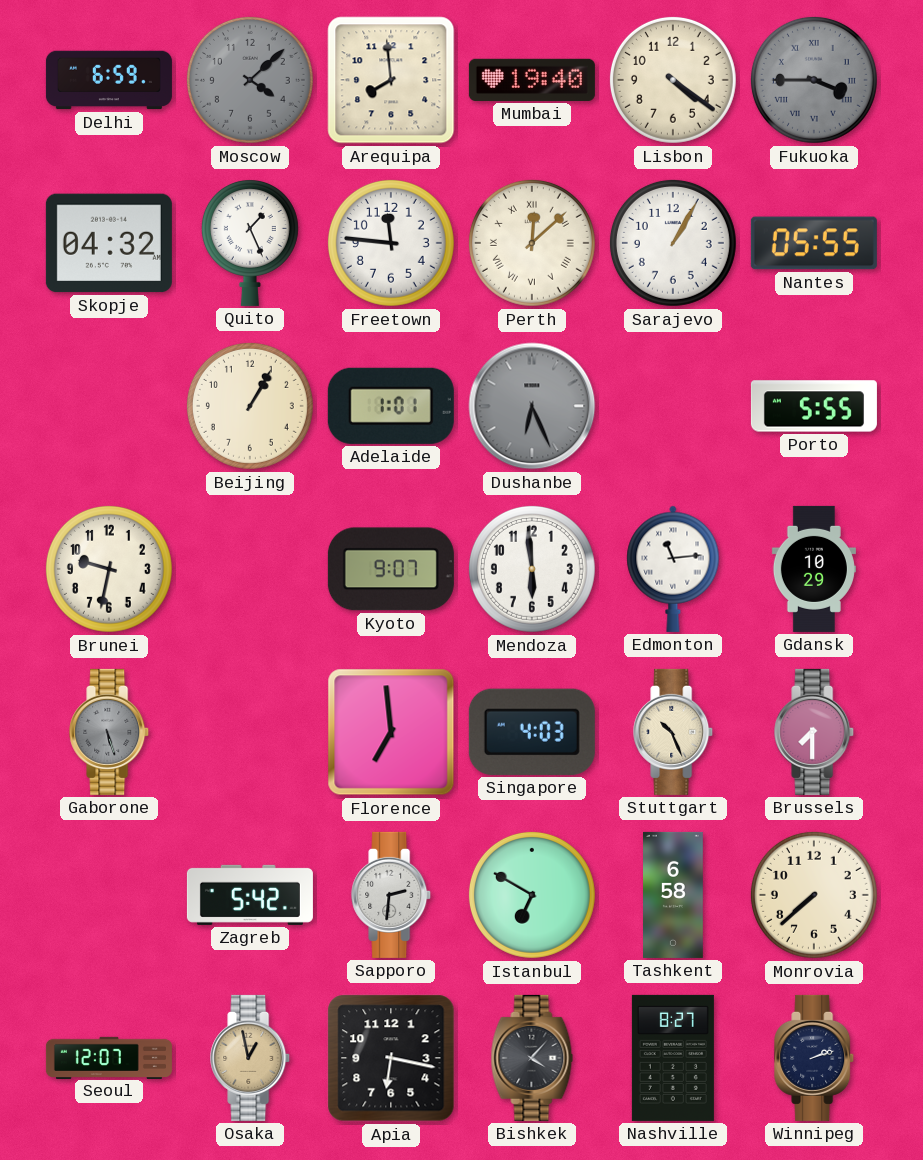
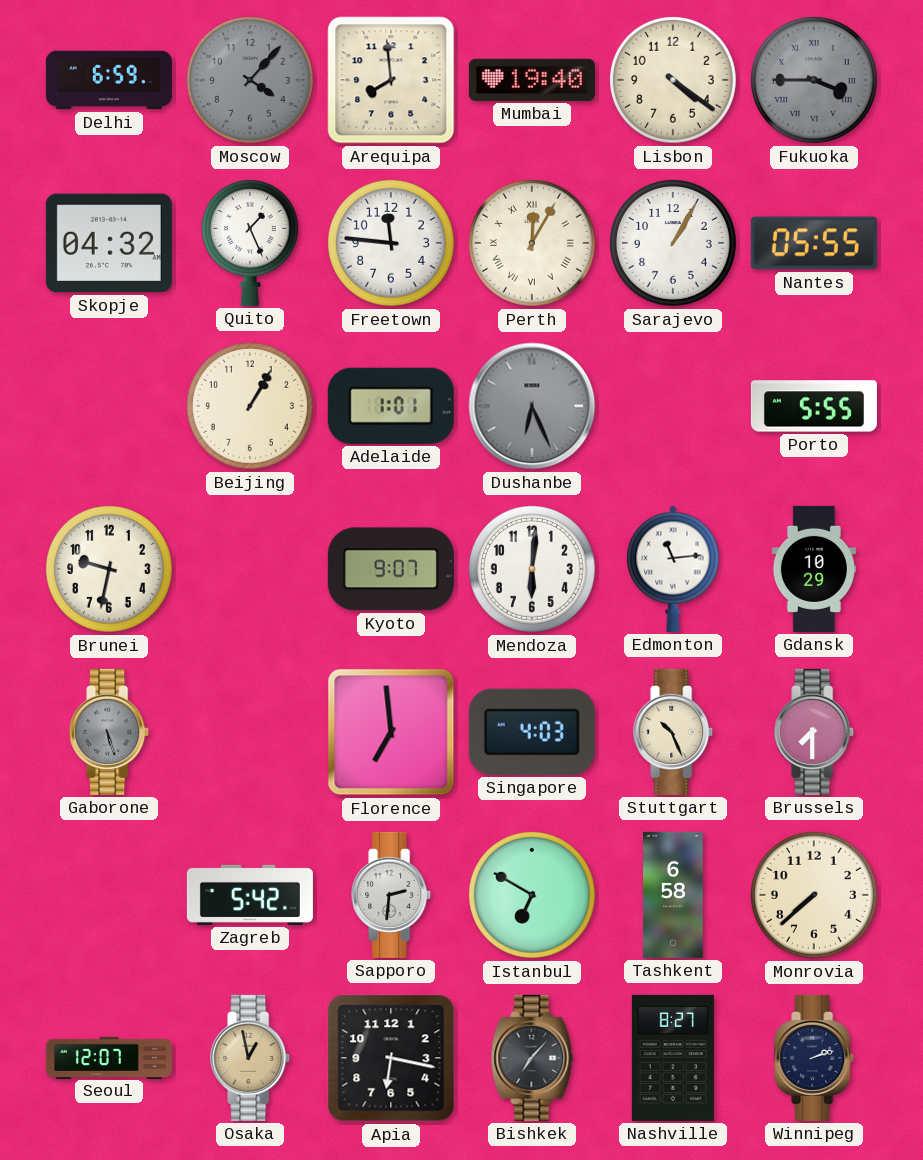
Moscow: 4:08 -> 4:07
Perth: 12:08 -> 12:05
Mendoza: 5:59 -> 6:01
Bishkek: 4:07 -> 7:07
